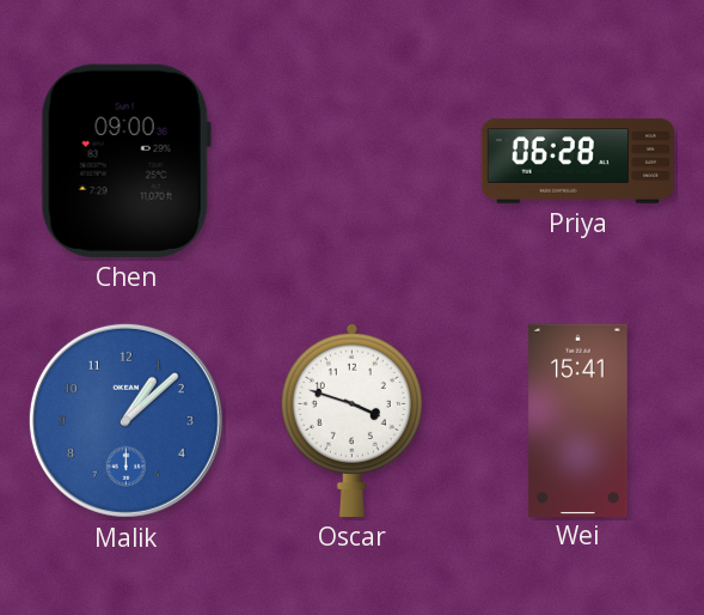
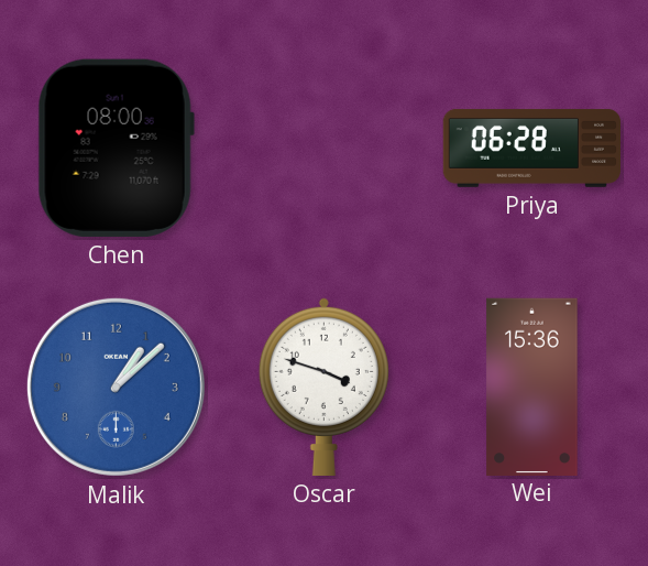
Chen: 09:00 -> 08:00
Wei: 15:41 -> 15:36
